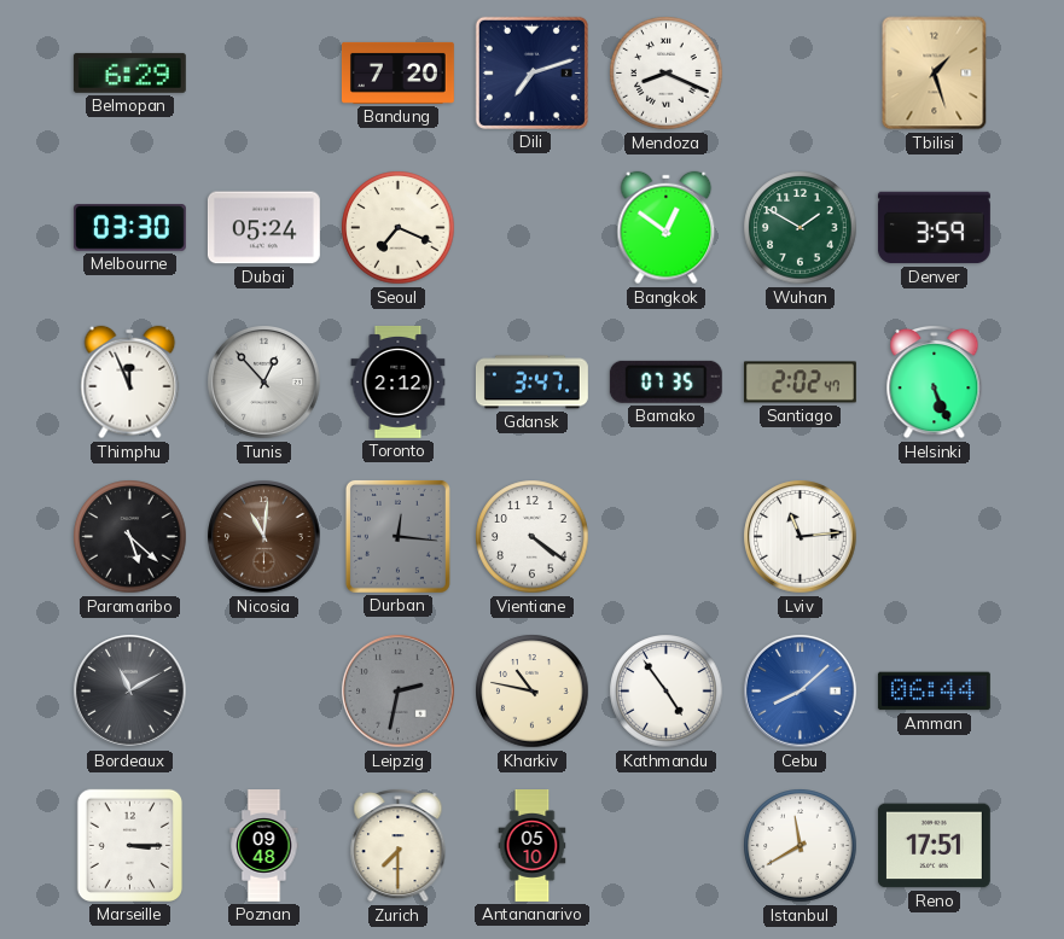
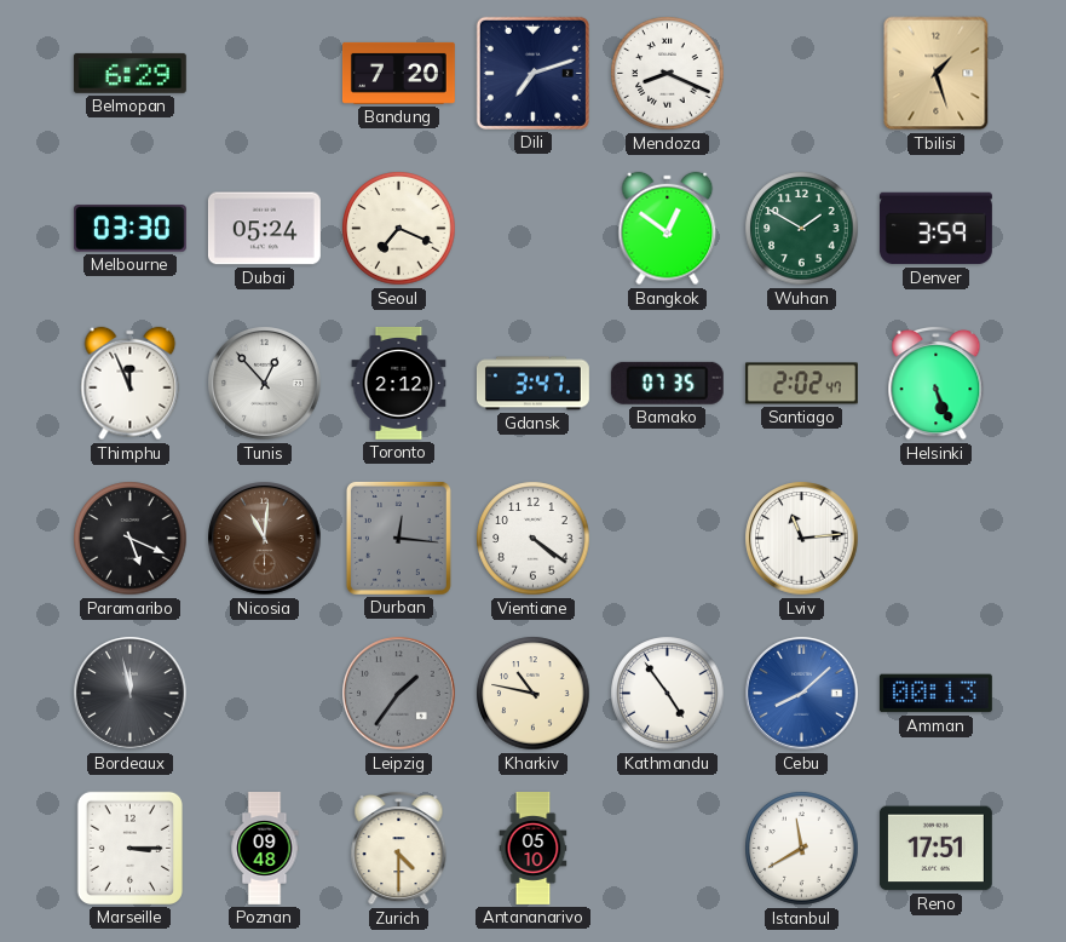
Paramaribo: 5:22 -> 5:19
Bordeaux: 11:10 -> 11:58
Leipzig: 2:32 -> 1:36
Amman: 06:44 -> 00:13
Zurich: 7:30 -> 4:30
